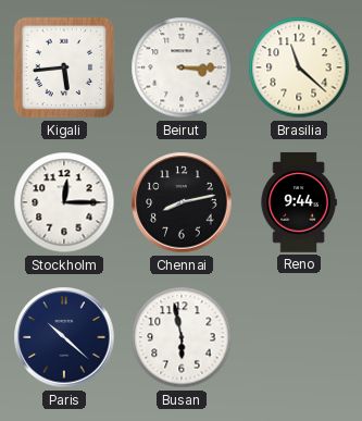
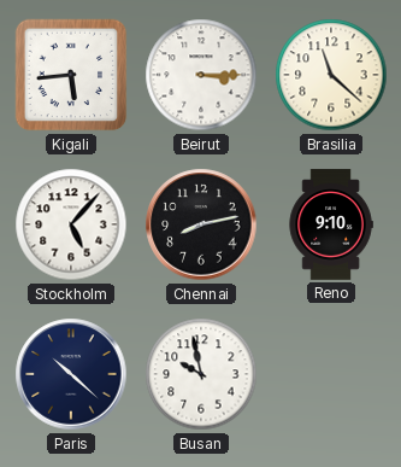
Stockholm: 12:15 -> 5:07
Reno: 9:44 -> 9:10
Busan: 5:58 -> 9:58
